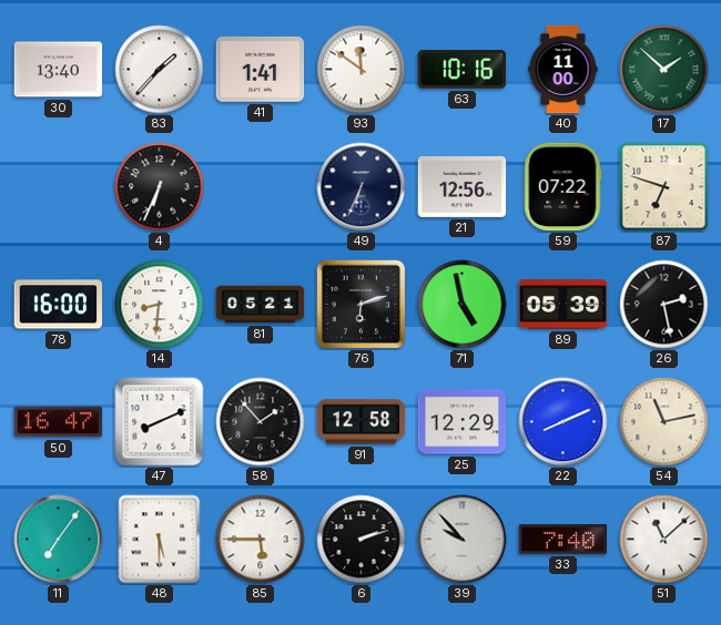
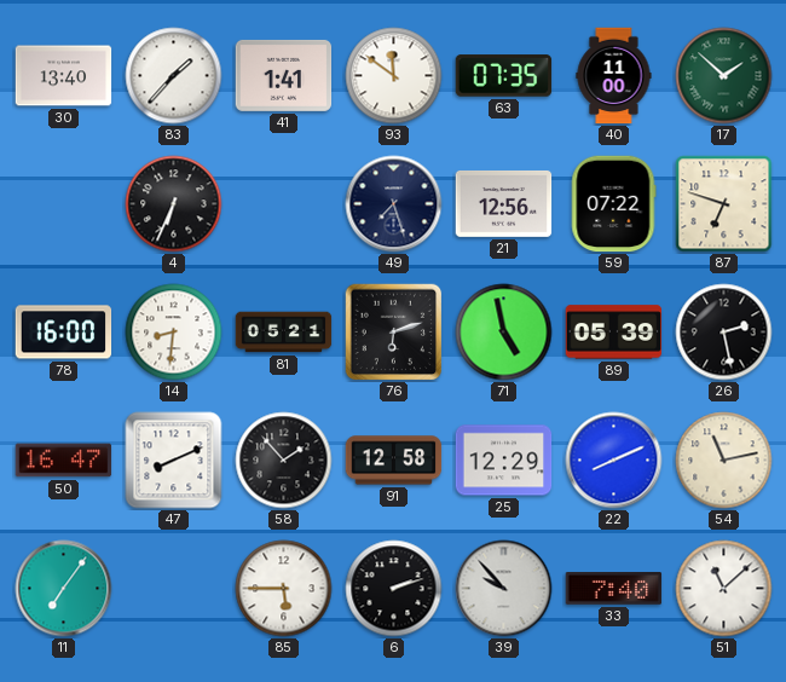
63: 10:16 -> 07:35
49: 6:34 -> 7:27
48: 5:30 -> none
